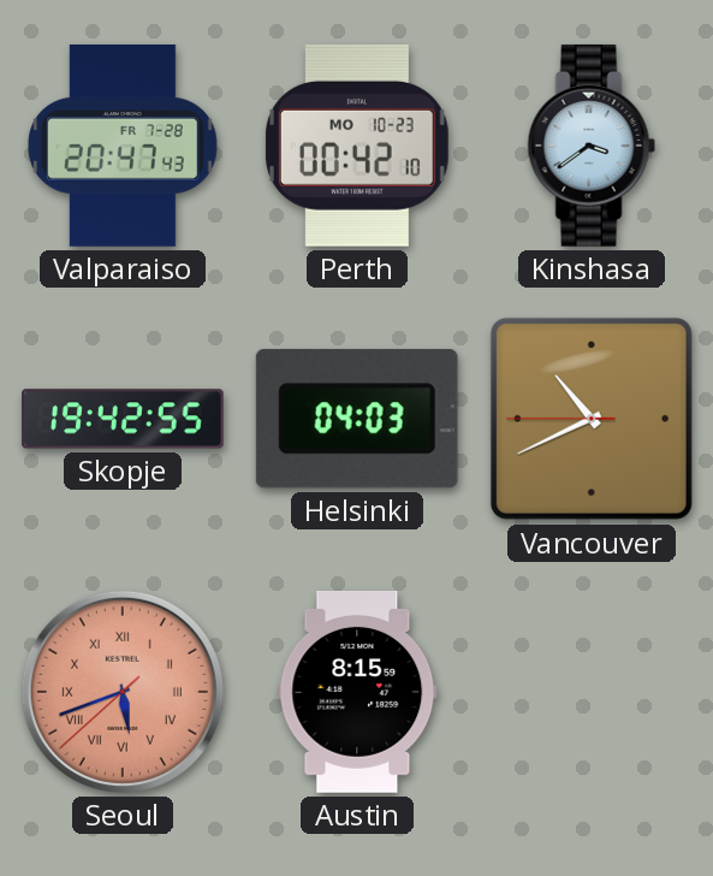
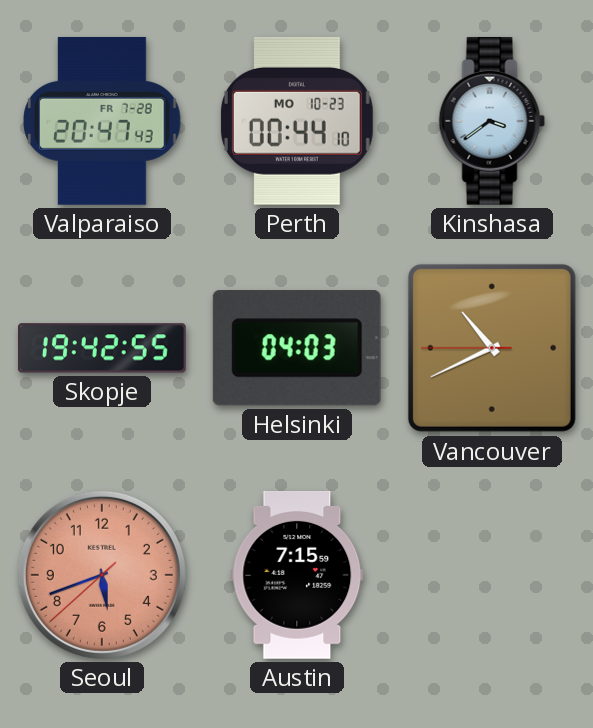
Perth: 00:42 -> 00:44
Seoul numerals: Roman -> Arabic
Austin: 8:15 -> 7:15
